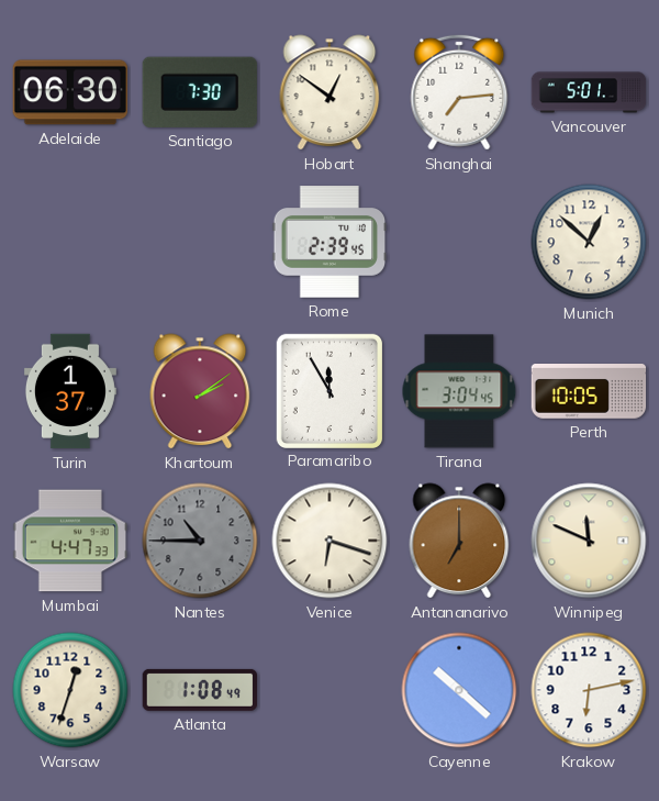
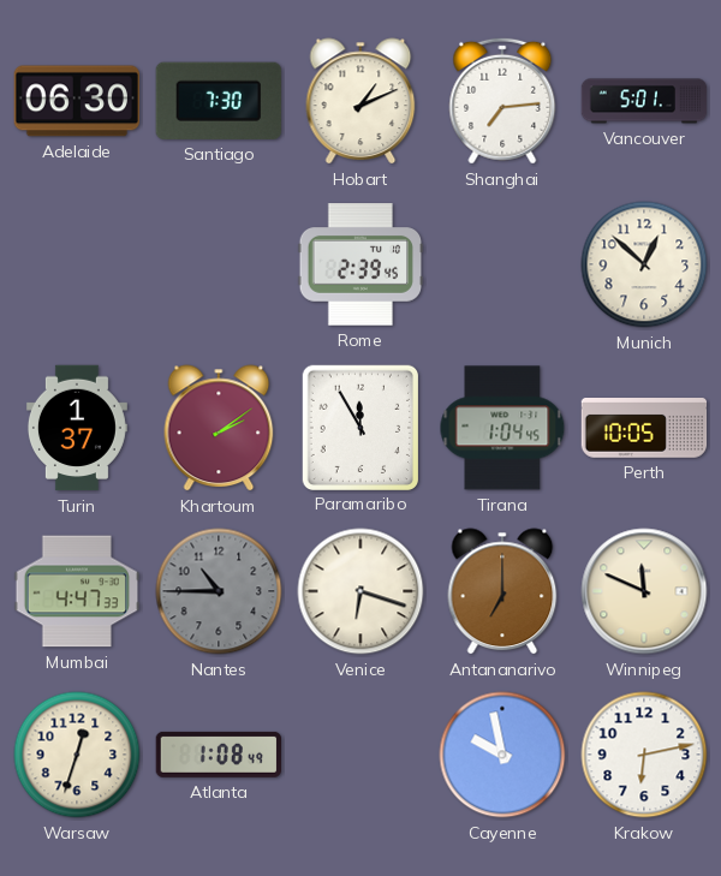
Hobart: 12:51 -> 1:11
Tirana: 3:04 -> 1:04
Cayenne: 10:22 -> 9:58
